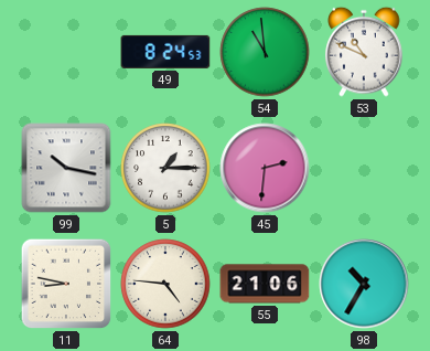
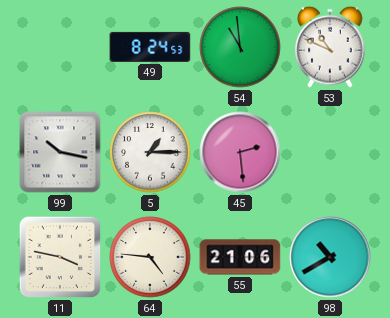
45: 2:31 -> 2:29
11: 8:47 -> 3:47
98: 10:35 -> 10:40
